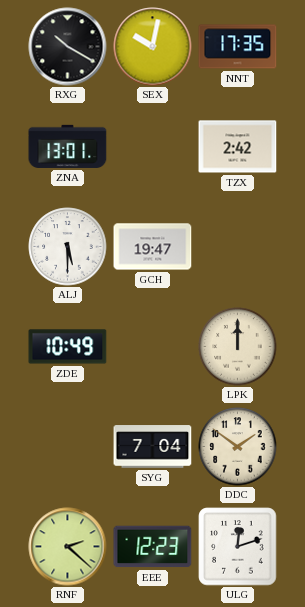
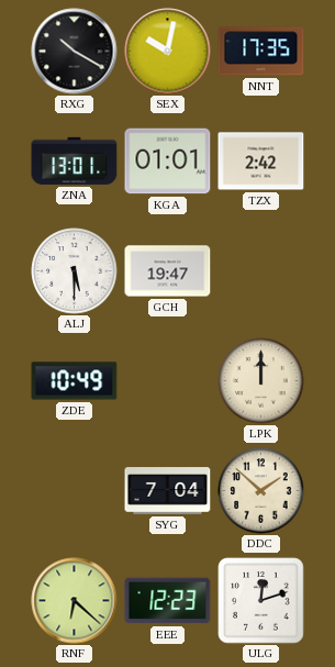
KGA: none -> 01:01
DDC: 1:51 -> 1:52
RNF: 2:22 -> 6:22
